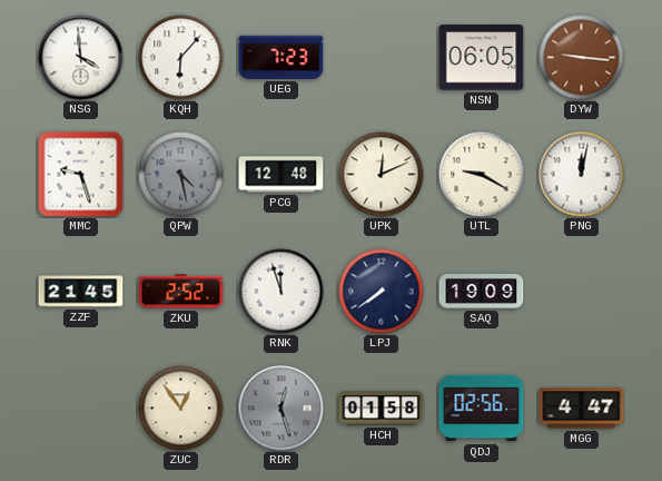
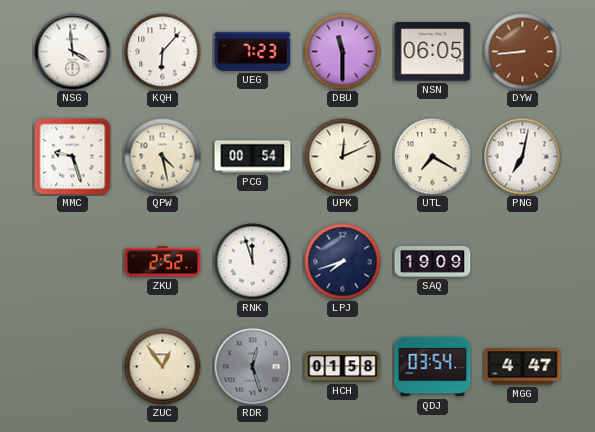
DBU: none -> 11:30
DYW: 9:16 -> 8:44
QPW dial: grey -> cream
PCG: 12:48 -> 00:54
UTL: 9:20 -> 7:20
PNG: 12:02 -> 7:02
ZZF: 21:45 -> none
LPJ: 7:39 -> 7:42
QDJ: 02:56 -> 03:54
